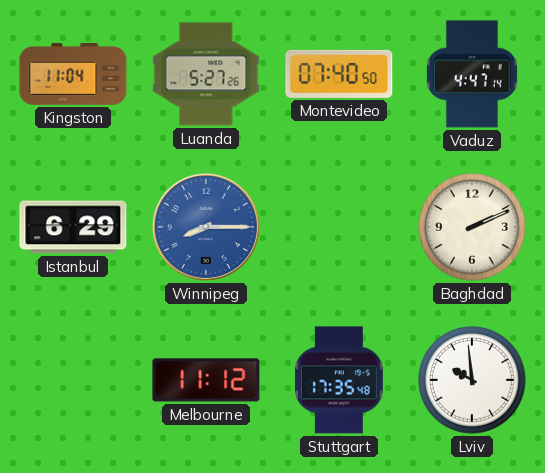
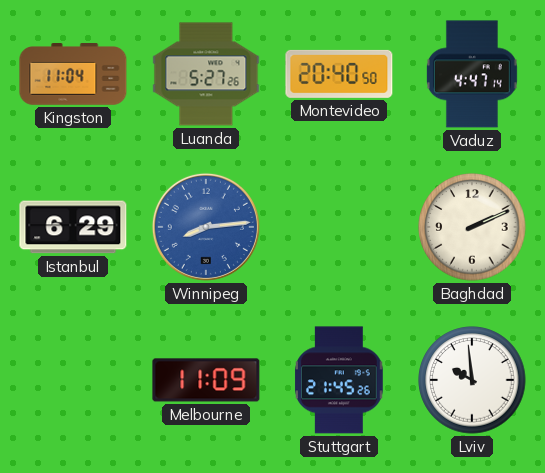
Montevideo: 07:40 -> 20:40
Winnipeg: 8:15 -> 8:14
Melbourne: 11:12 -> 11:09
Stuttgart: 17:35 -> 21:45
